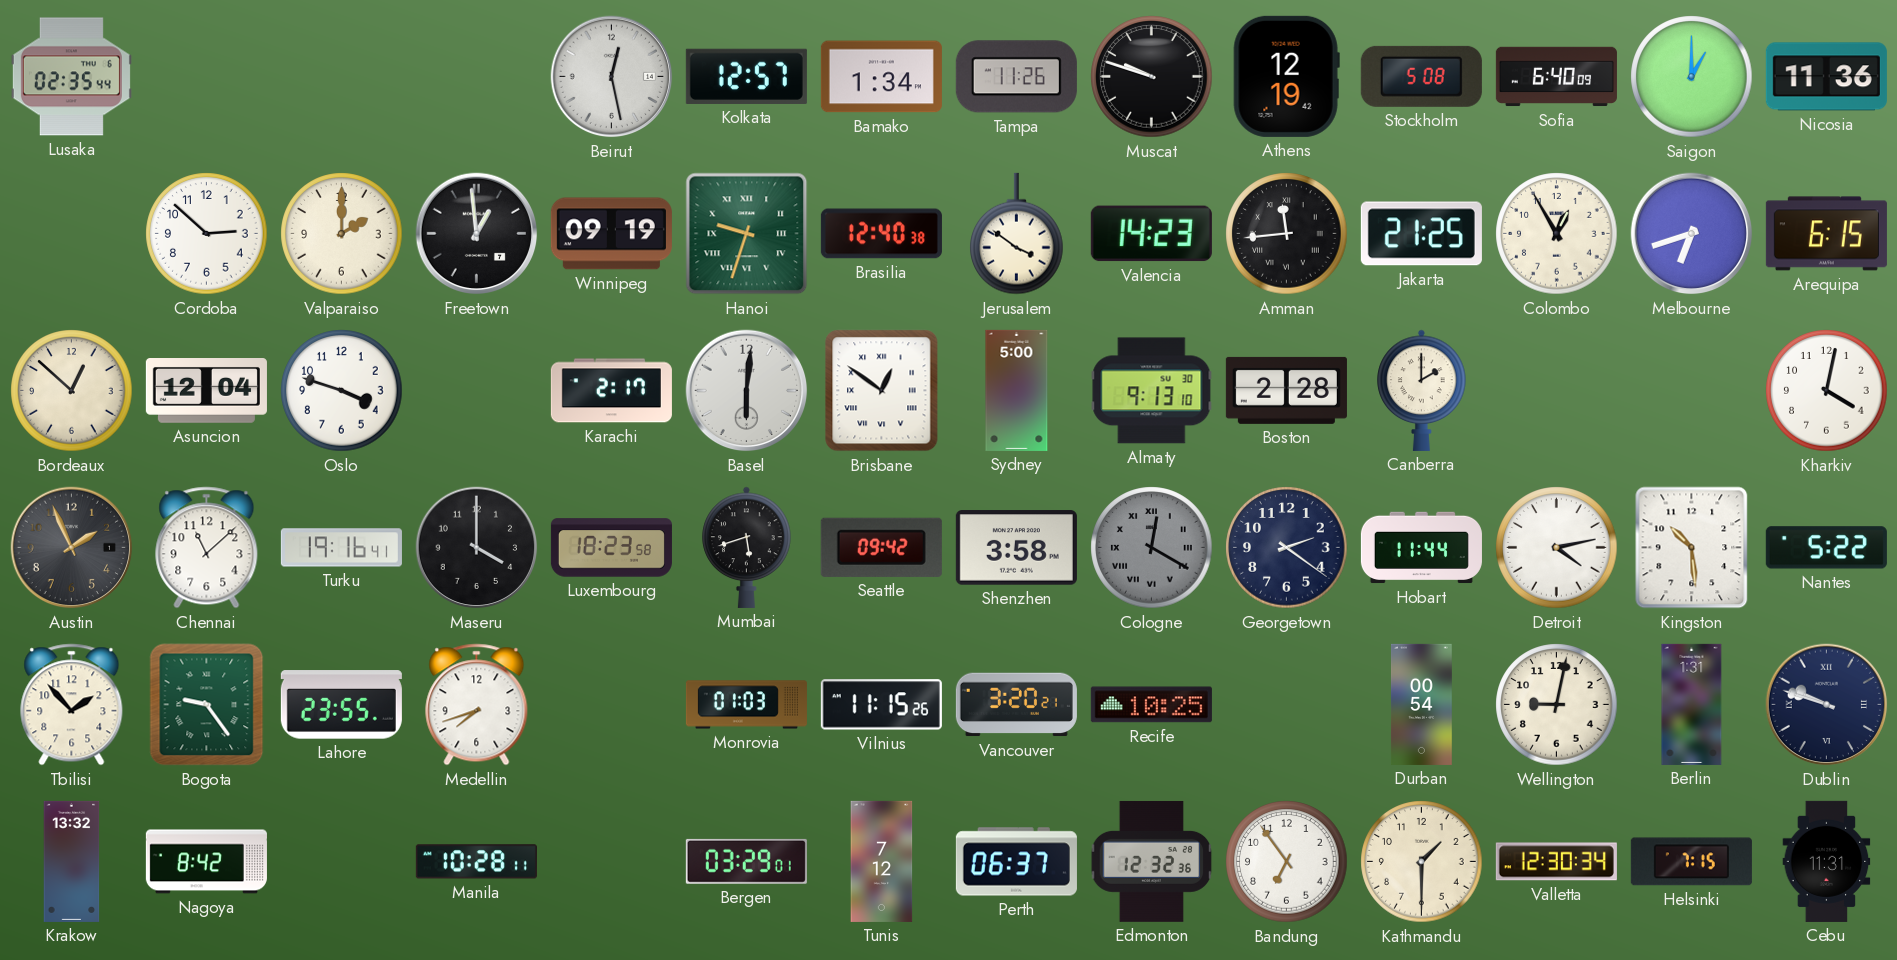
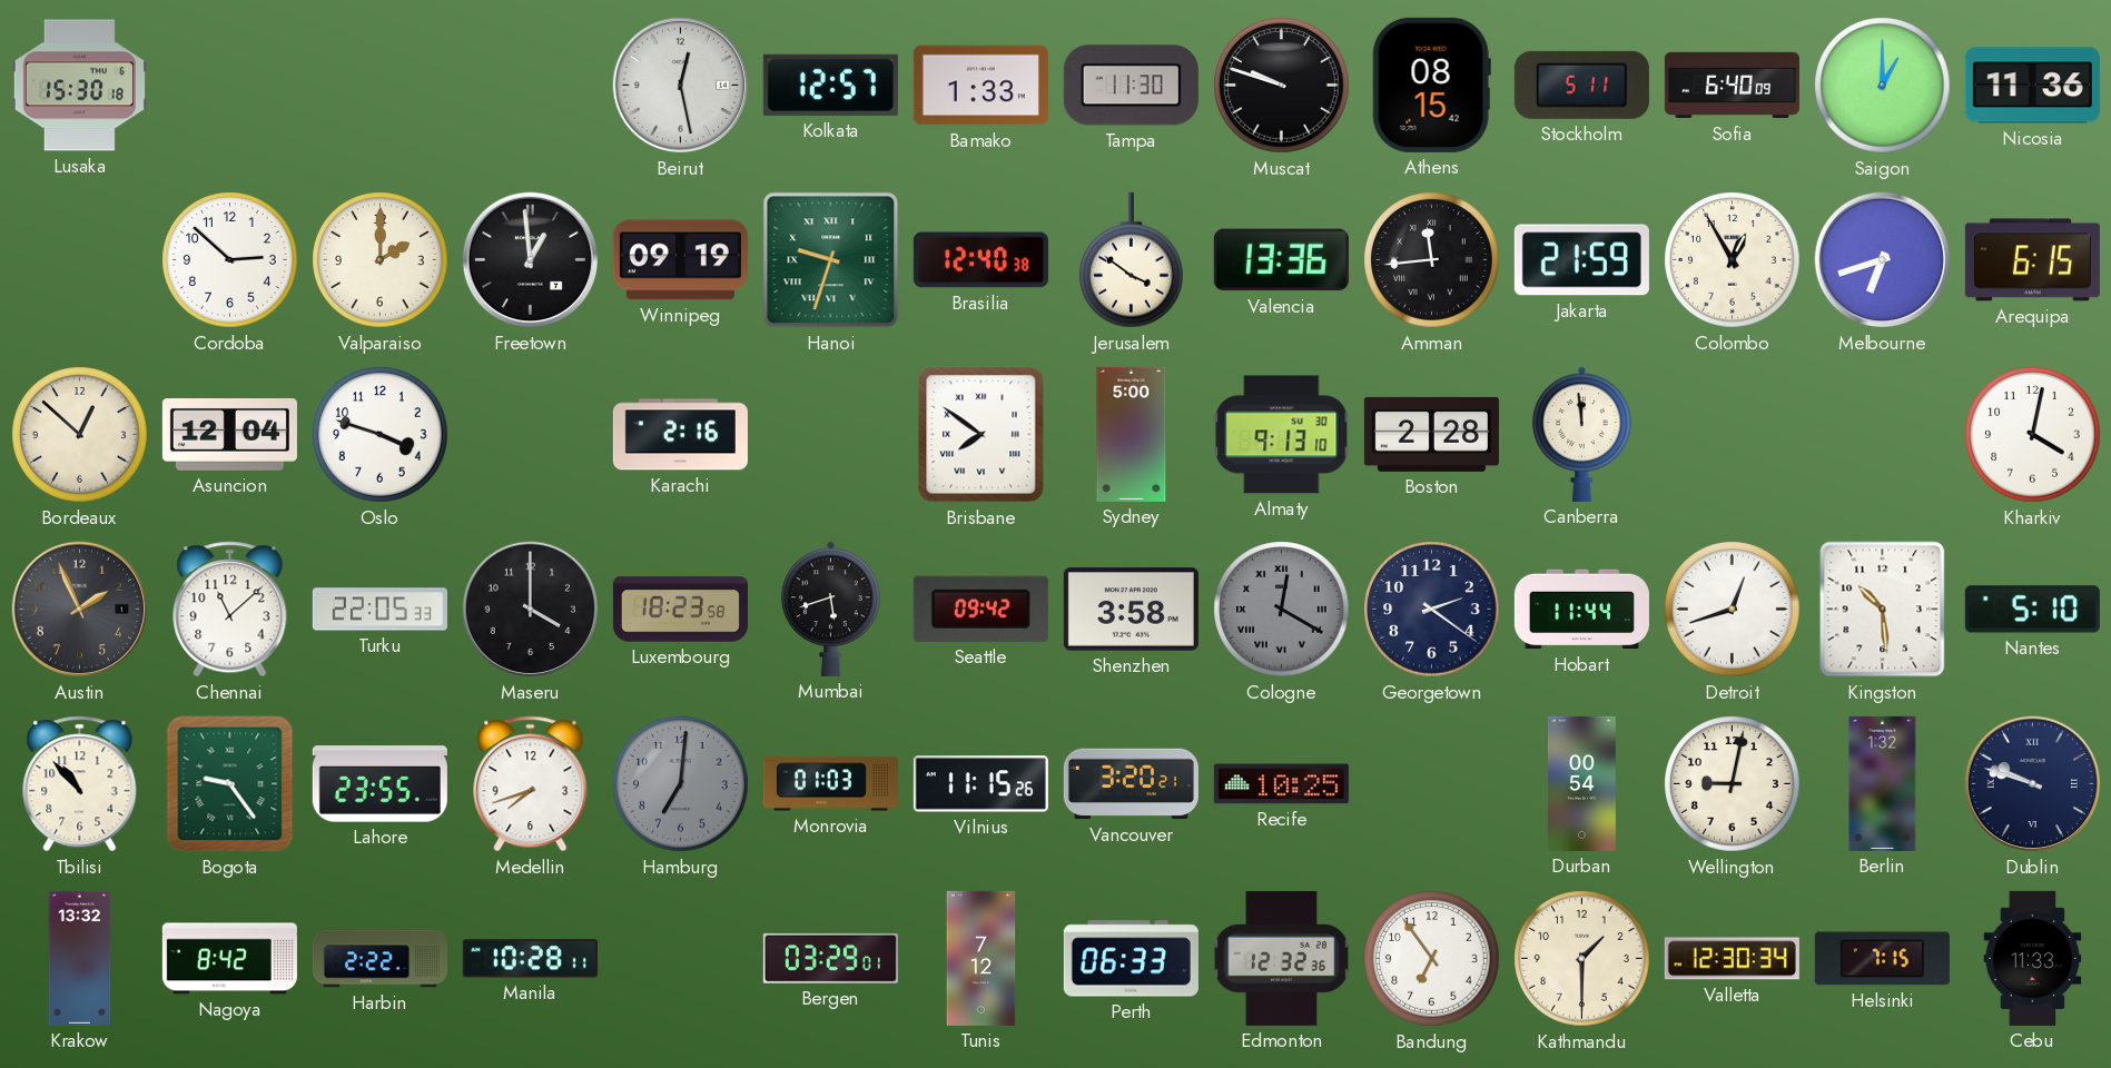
Lusaka: 02:35 -> 15:30
Bamako: 1:34 -> 1:33
Tampa: 11:26 -> 11:30
Athens: 12:19 -> 08:15
Stockholm: 5:08 -> 5:11
Valencia: 14:23 -> 13:36
Jakarta: 21:25 -> 21:59
Karachi: 2:17 -> 2:16
Basel: 6:01 -> none
Brisbane: 12:51 -> 7:51
Canberra: 2:00 -> 11:59
Turku: 19:16 -> 22:05
Detroit: 4:13 -> 12:42
Nantes: 5:22 -> 5:10
Tbilisi: 1:53 -> 10:53
Hamburg: none -> 7:01
Berlin: 1:31 -> 1:32
Harbin: none -> 2:22
Perth: 06:37 -> 06:33
Cebu: 11:31 -> 11:33
